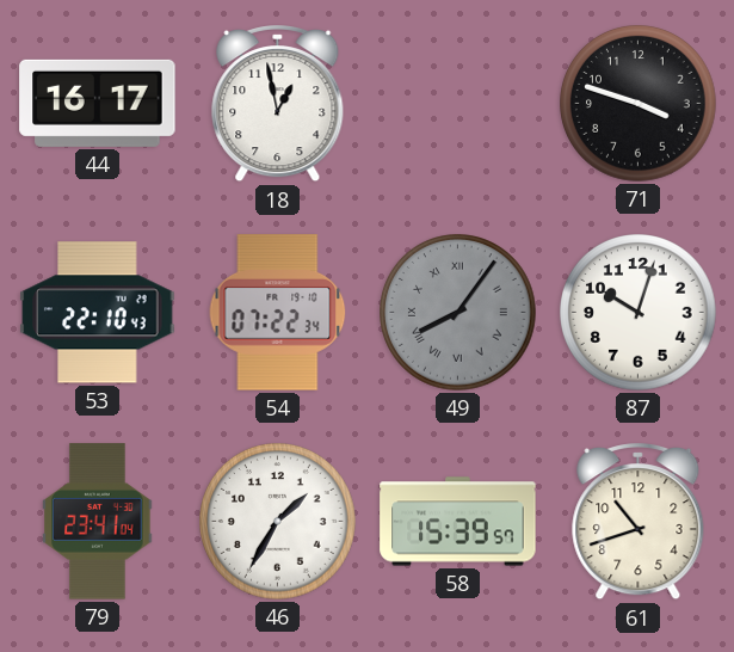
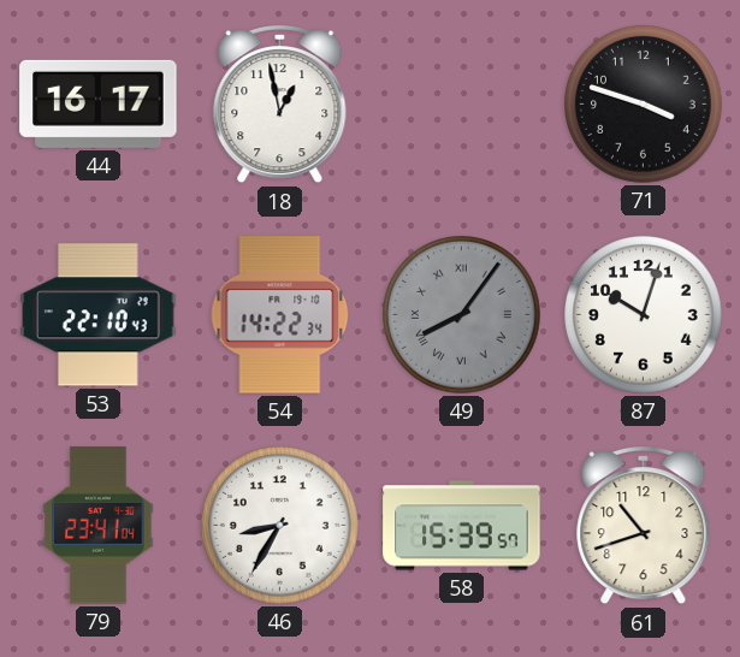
54: 07:22 -> 14:22
46: 1:35 -> 8:35
